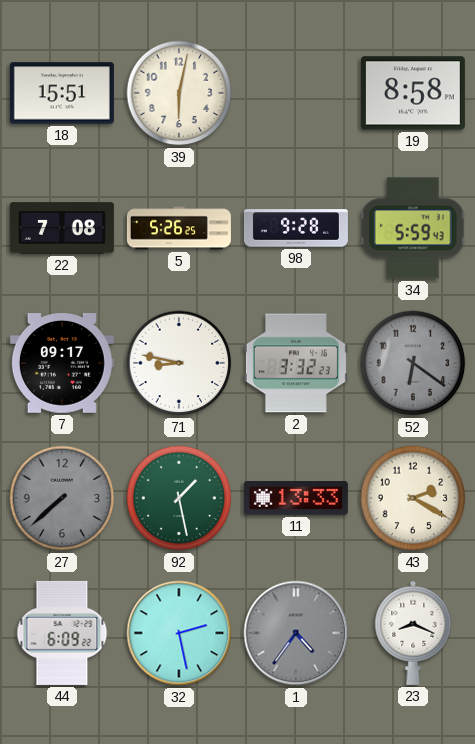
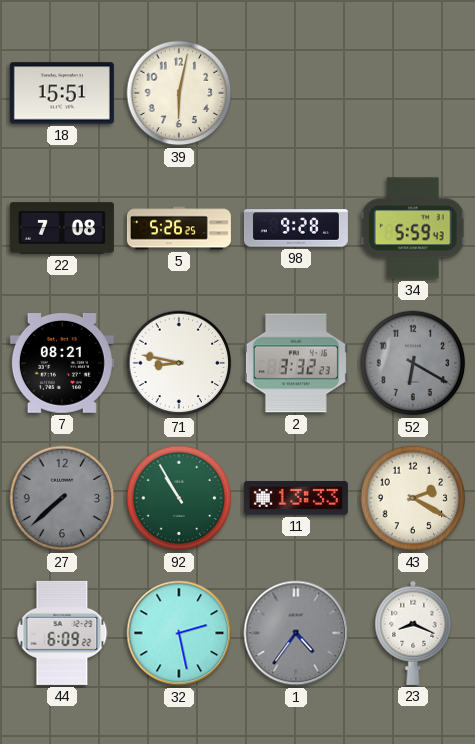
19: 8:58 -> none
7: 09:17 -> 08:21
52: 6:21 -> 6:20
92: 1:28 -> 10:55
